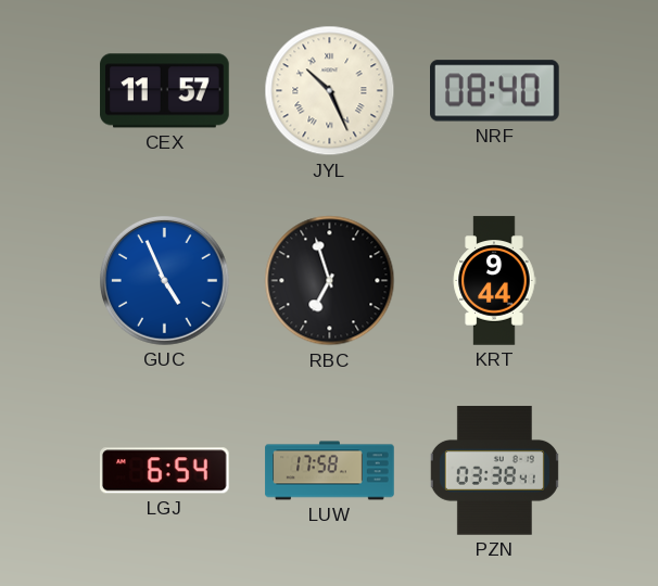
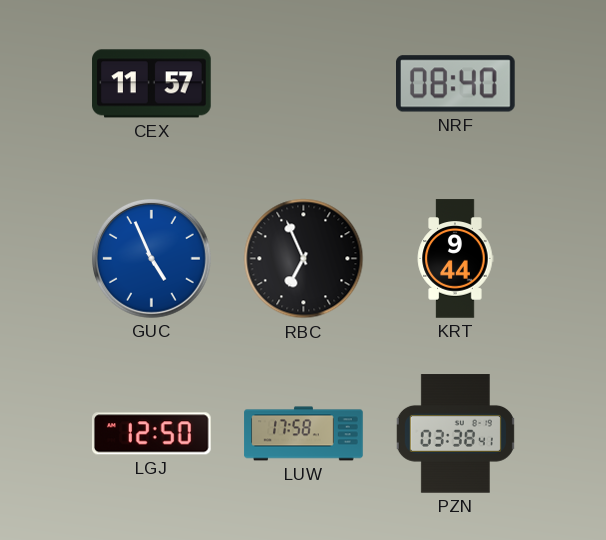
JYL: 10:26 -> none
RBC: 6:57 -> 6:56
LGJ: 6:54 -> 12:50
